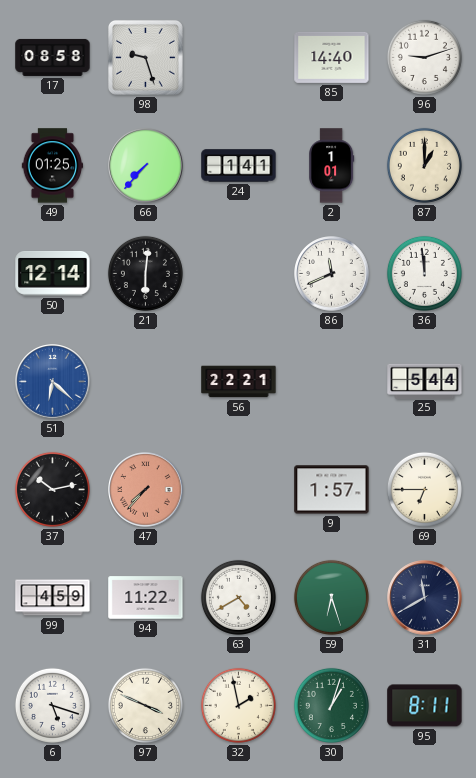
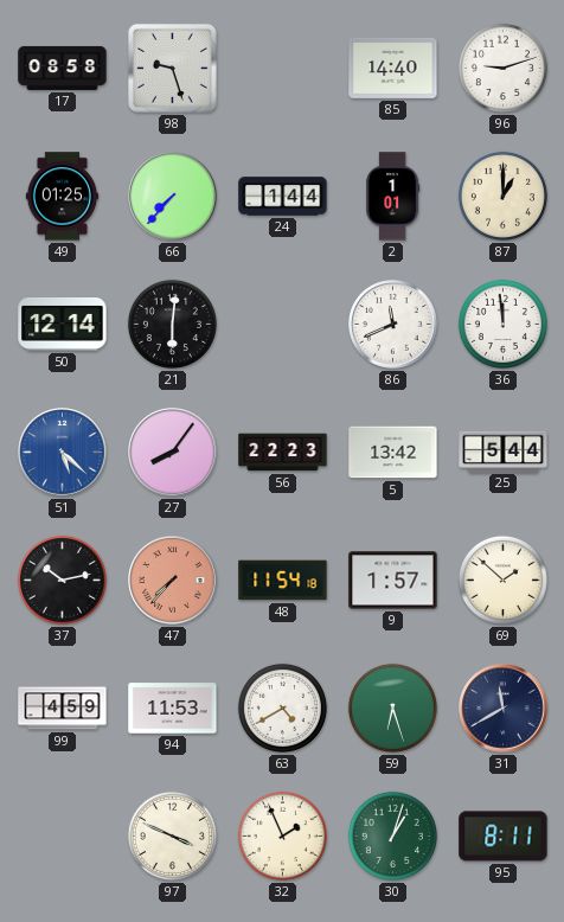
24: 1:41 -> 1:44
51: 6:22 -> 5:22
27: none -> 8:06
56: 22:21 -> 22:23
5: none -> 13:42
48: none -> 11:54
69: 6:45 -> 1:52
94: 11:22 -> 11:53
6: 5:18 -> none
32: 1:58 -> 1:56
